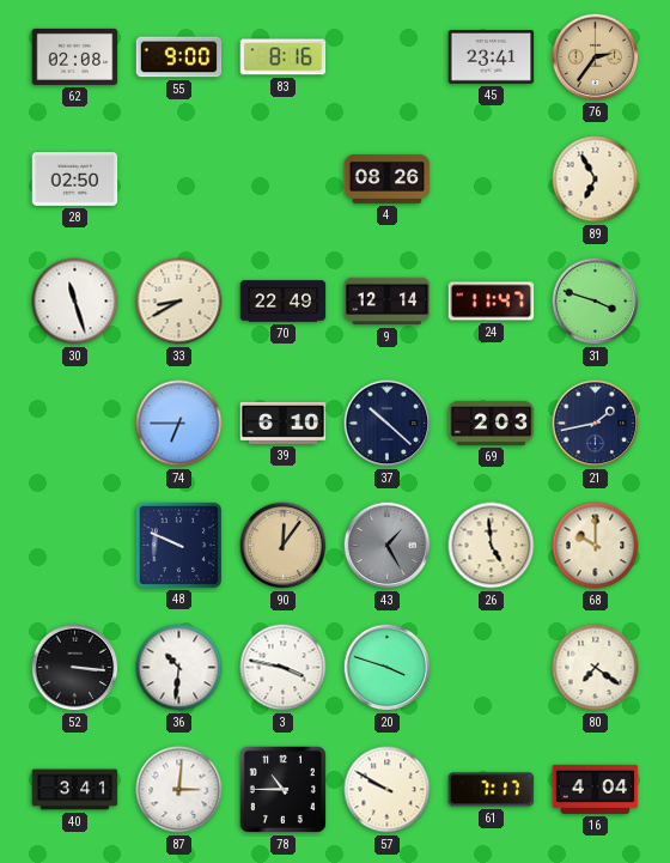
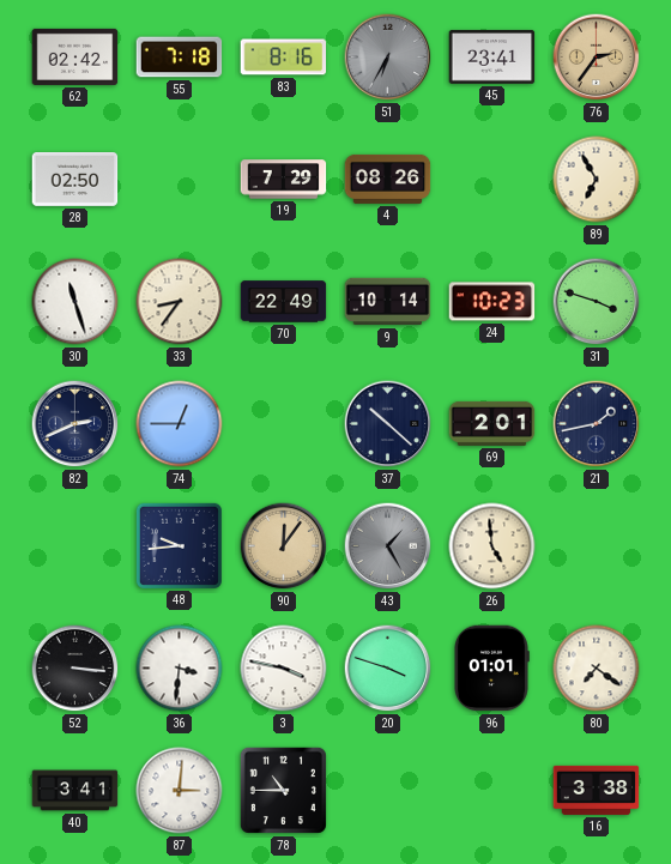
62: 02:08 -> 02:42
55: 9:00 -> 7:18
51: none -> 6:35
19: none -> 7:29
33: 8:40 -> 8:36
9: 12:14 -> 10:14
24: 11:47 -> 10:23
82: none -> 2:41
74: 6:45 -> 12:45
39: 6:10 -> none
69: 2:03 -> 2:01
48: 9:49 -> 9:44
68: 10:00 -> none
36: 10:31 -> 3:31
96: none -> 01:01
57: 9:50 -> none
61: 7:17 -> none
16: 4:04 -> 3:38
